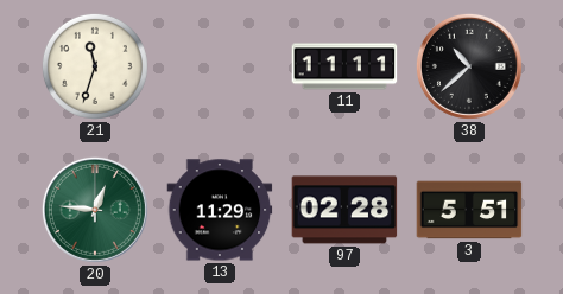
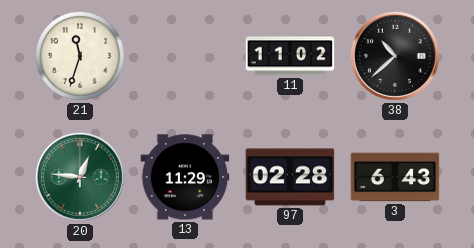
11: 11:11 -> 11:02
3: 5:51 -> 6:43
